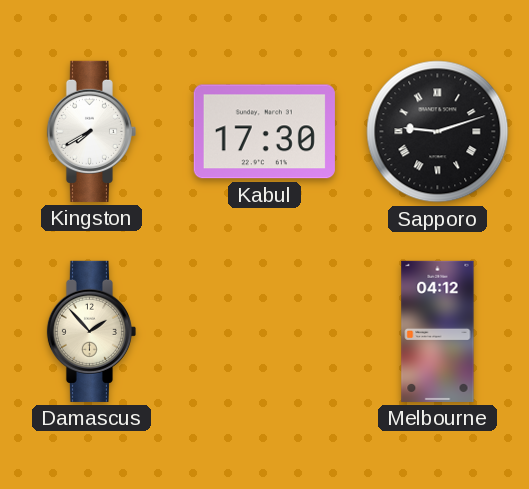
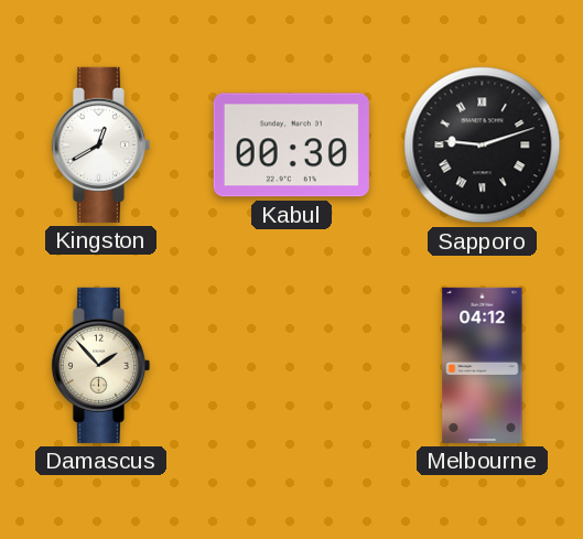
Kingston: 7:40 -> 12:40
Kabul: 17:30 -> 00:30
